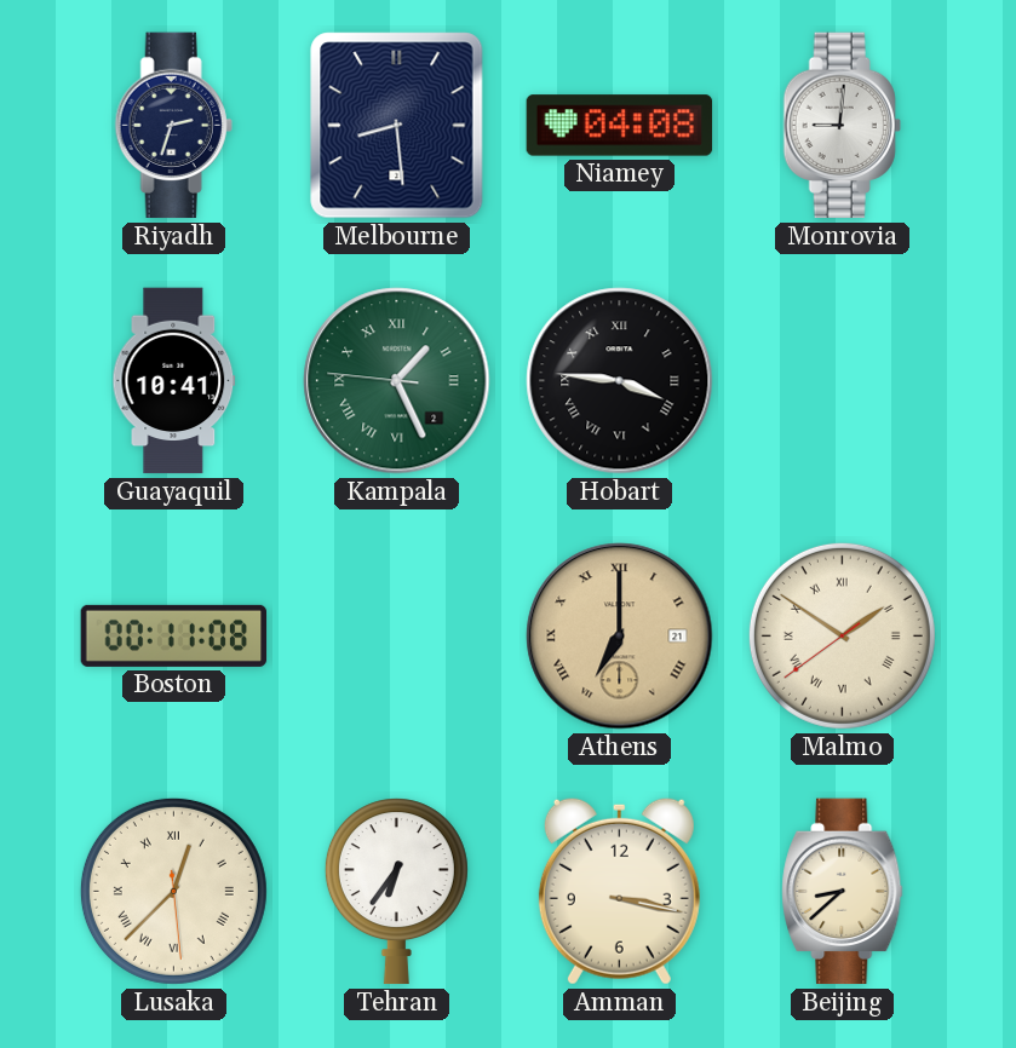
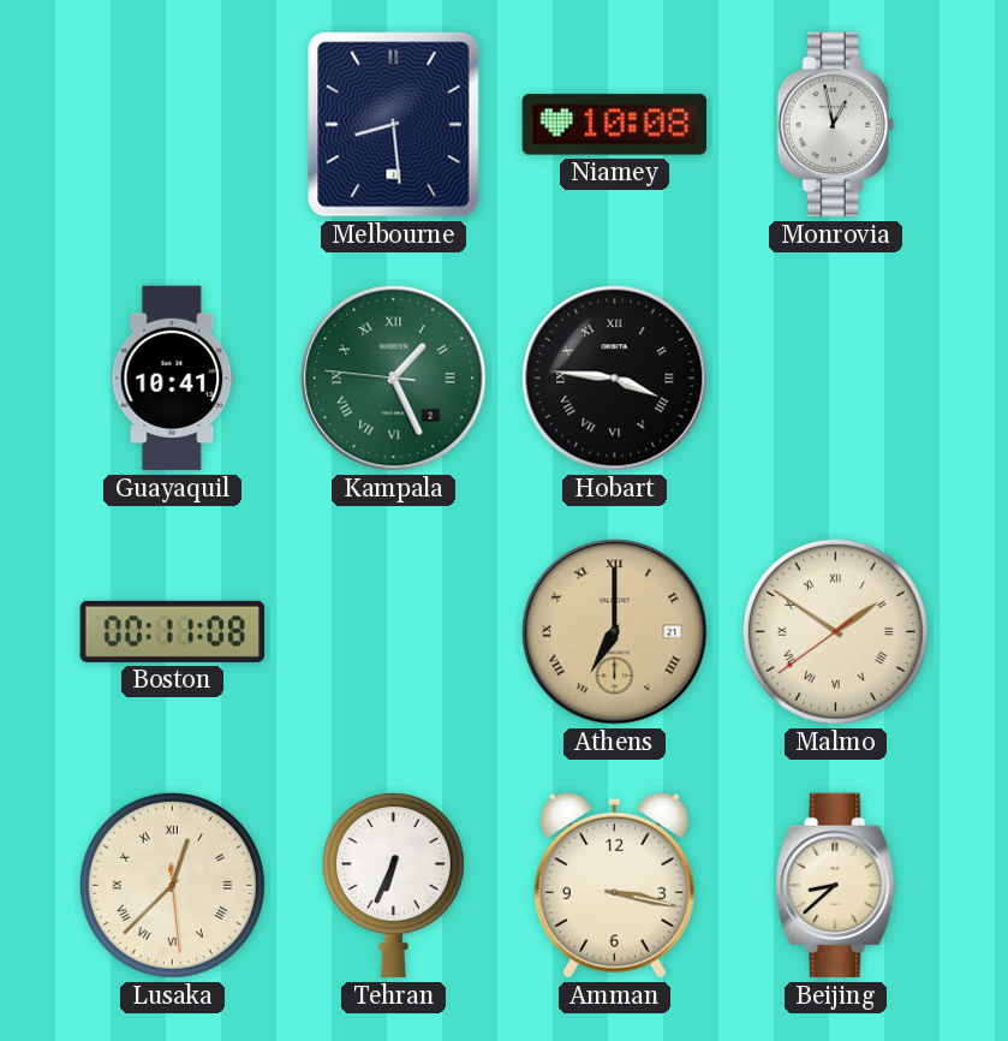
Riyadh: 2:33 -> none
Niamey: 04:08 -> 10:08
Monrovia: 9:01 -> 12:58
Tehran: 6:36 -> 6:34
